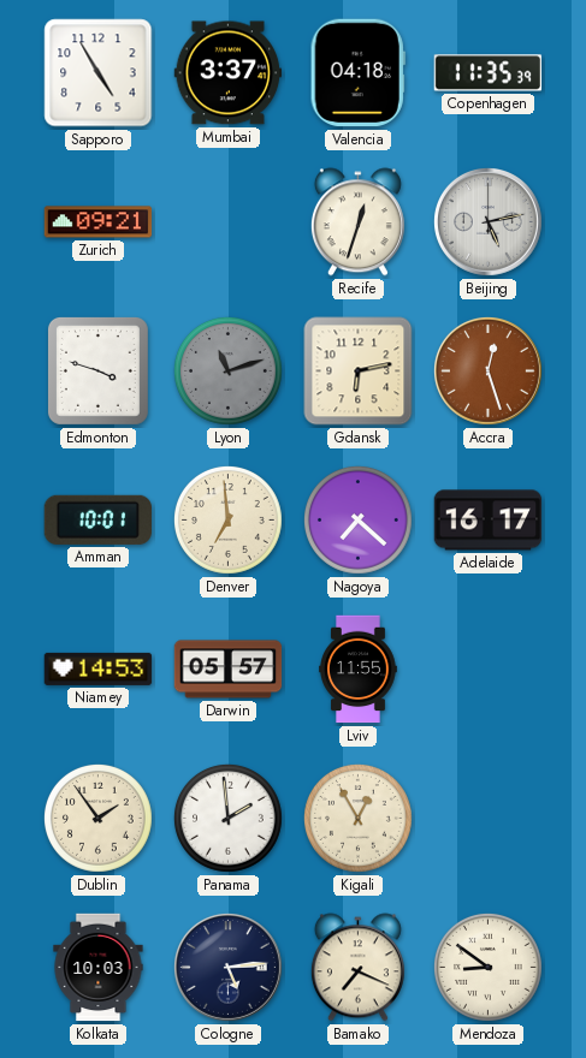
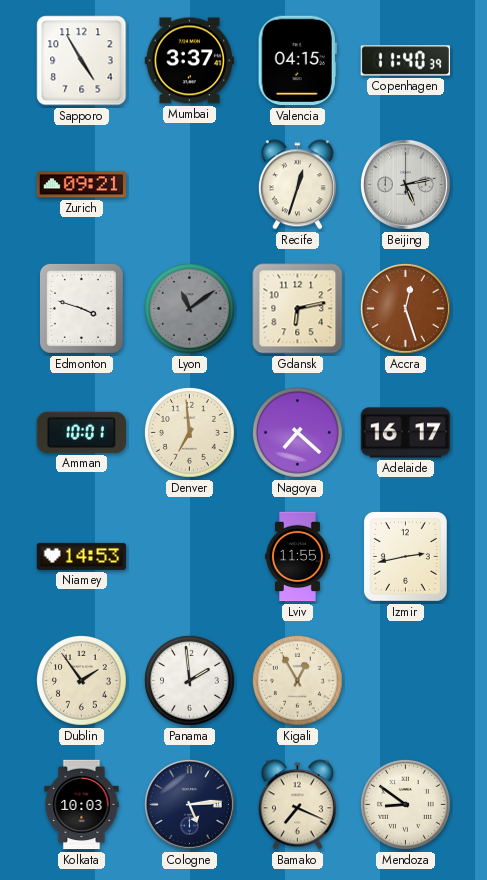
Valencia: 04:18 -> 04:15
Copenhagen: 11:35 -> 11:40
Lyon: 11:12 -> 11:09
Darwin: 05:57 -> none
Izmir: none -> 2:43
